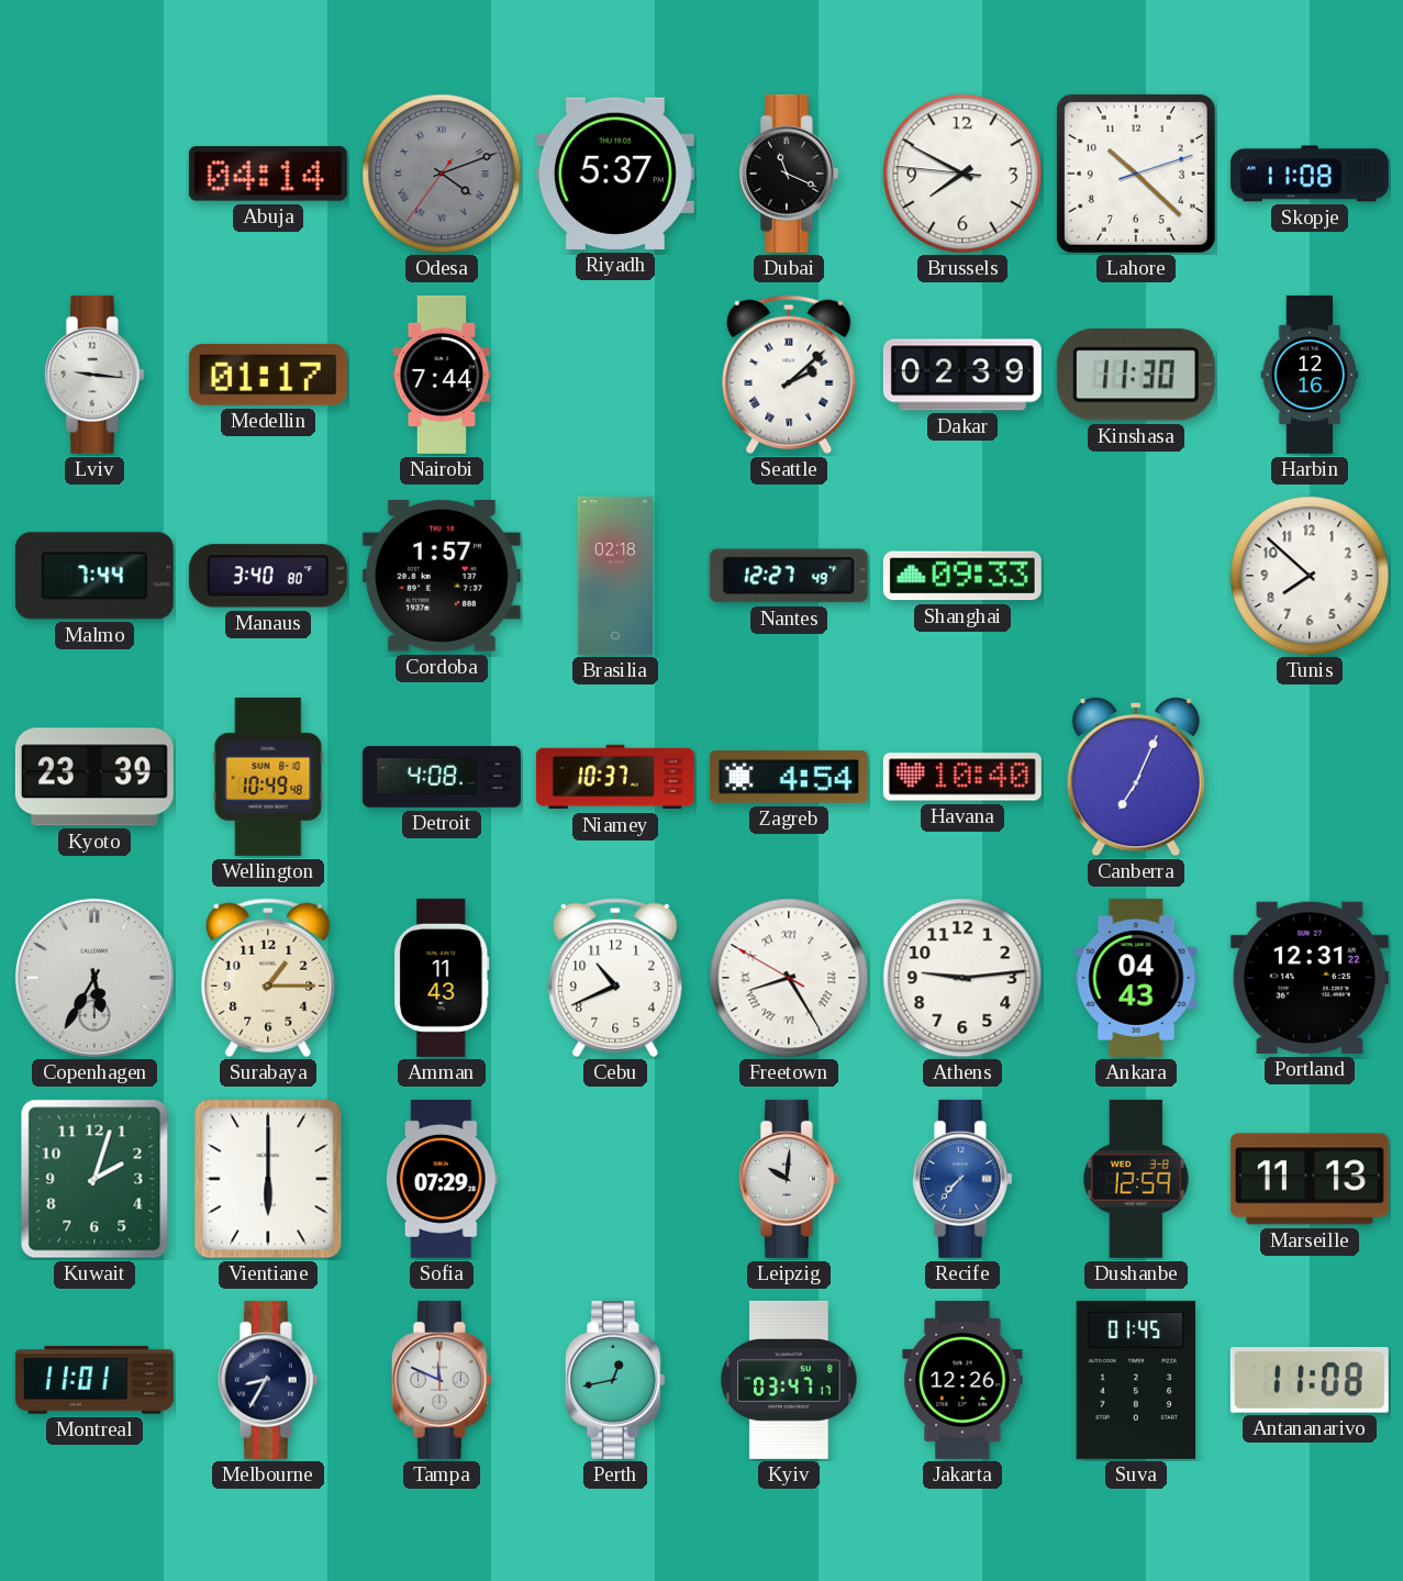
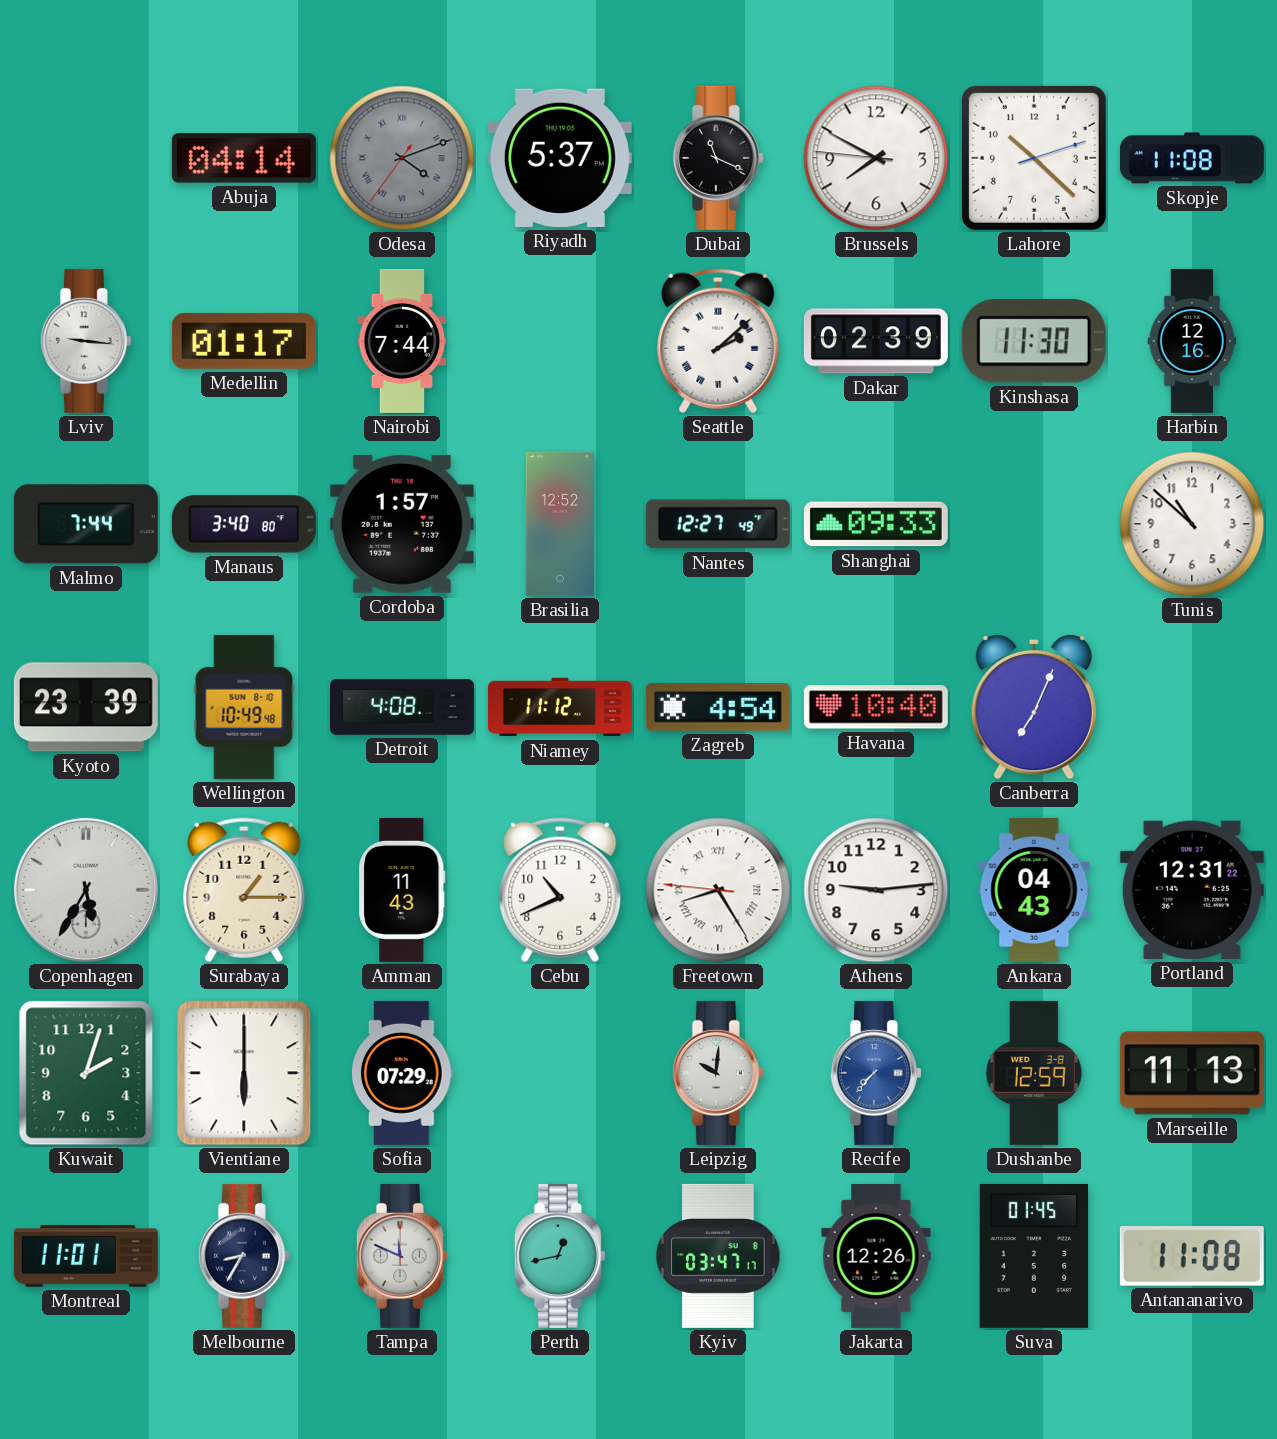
Brasilia: 02:18 -> 12:52
Tunis: 7:52 -> 10:52
Niamey: 10:37 -> 11:12
Freetown: 8:24:50 -> 8:24:46
